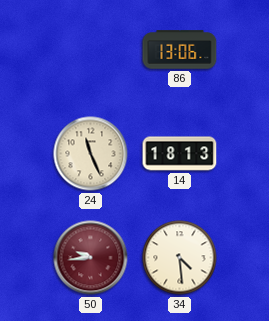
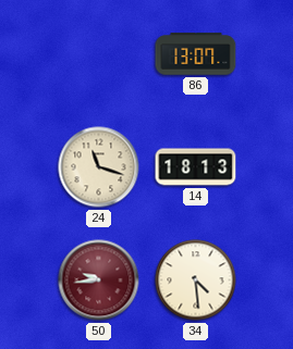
86: 13:06 -> 13:07
24: 11:26 -> 11:18
